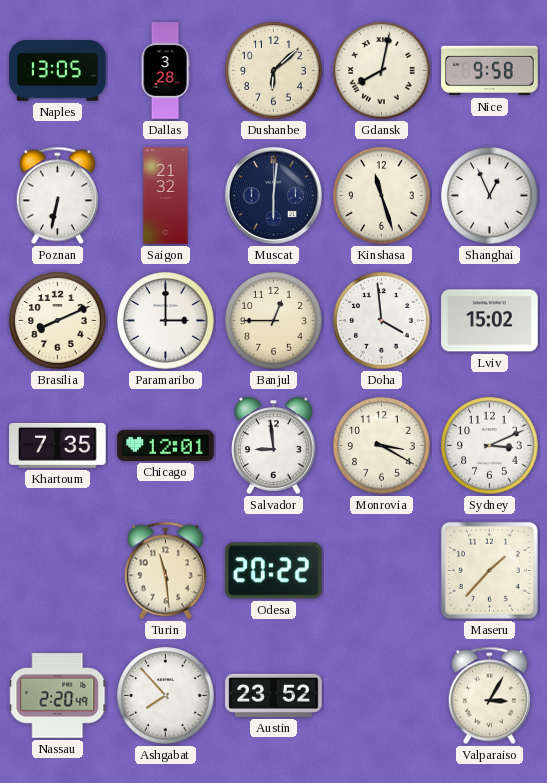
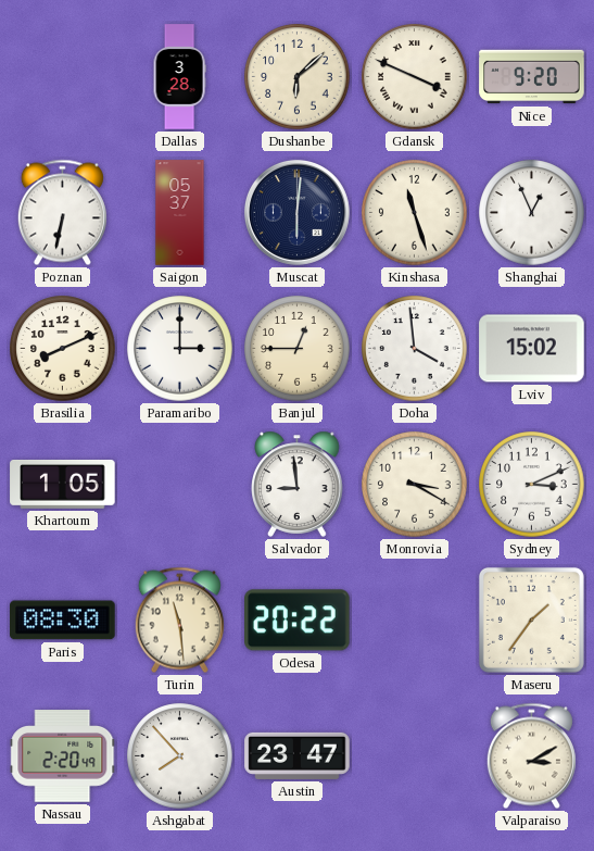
Naples: 13:05 -> none
Gdansk: 8:02 -> 3:49
Nice: 9:58 -> 9:20
Saigon: 21:32 -> 05:37
Khartoum: 7:35 -> 1:05
Chicago: 12:01 -> none
Paris: none -> 08:30
Maseru: 1:37 -> 1:36
Austin: 23:52 -> 23:47
Valparaiso: 3:05 -> 3:10
